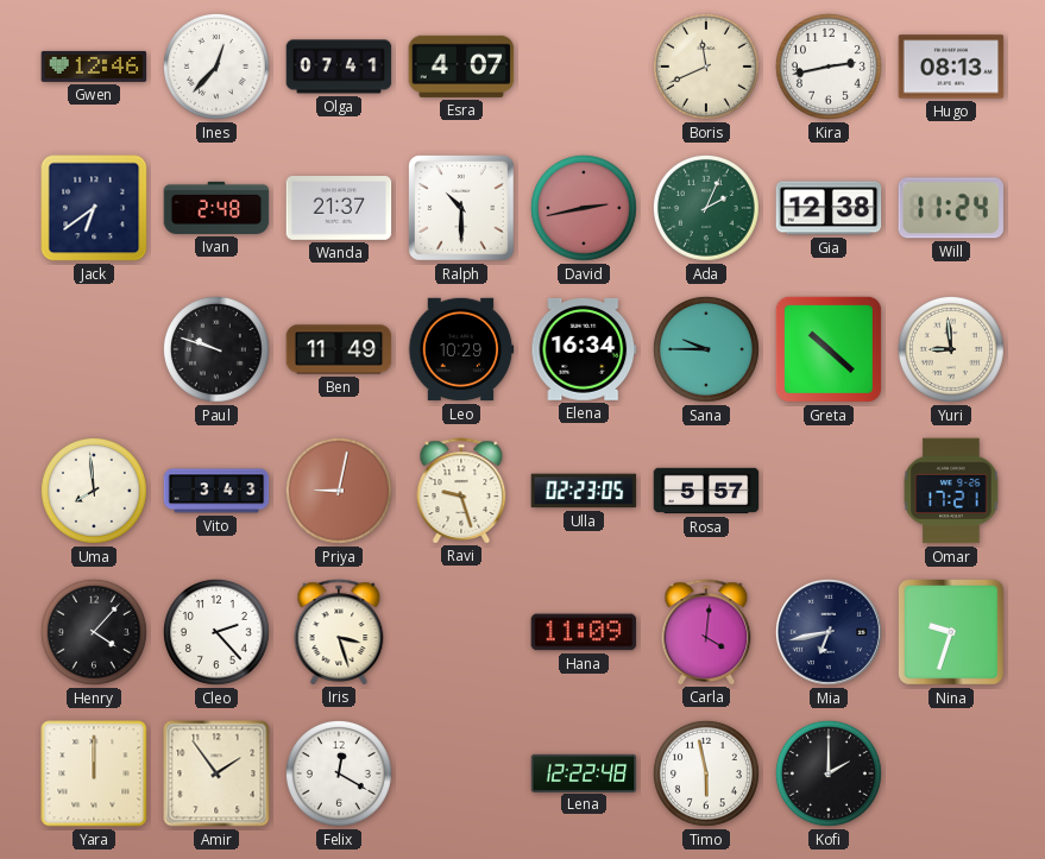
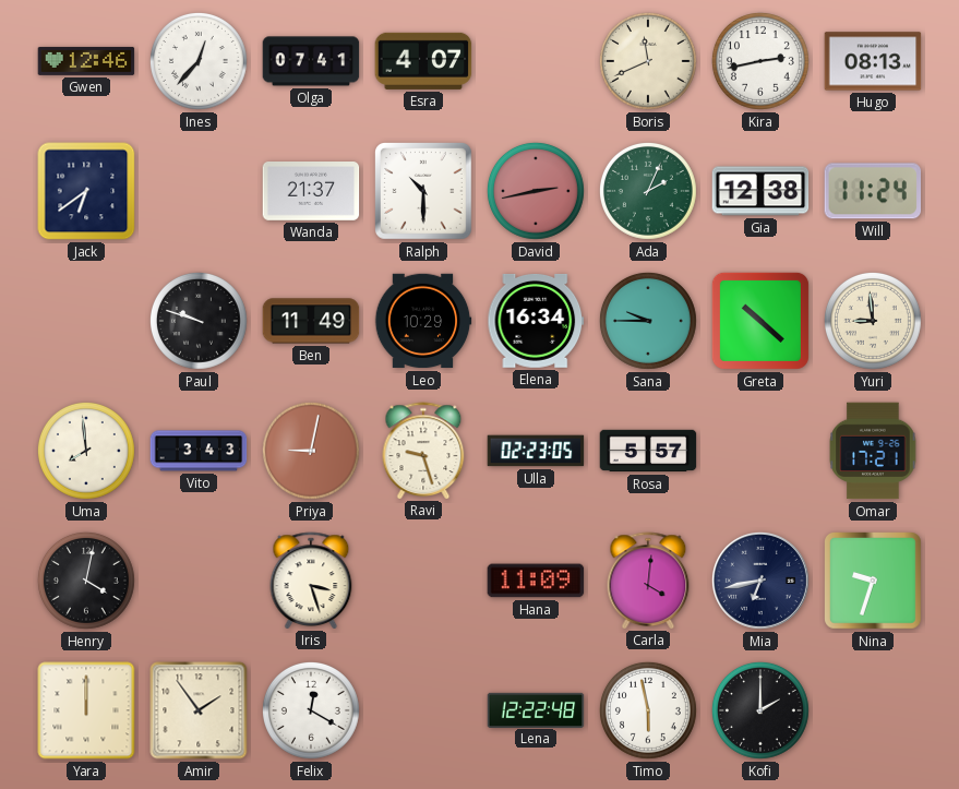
Ivan: 2:48 -> none
Henry: 4:07 -> 4:02
Cleo: 2:23 -> none
